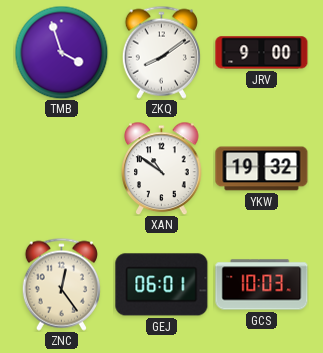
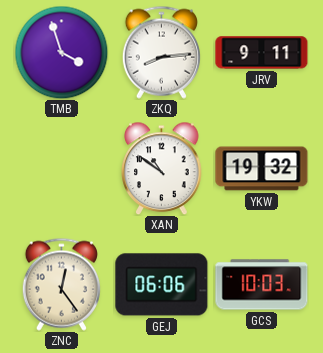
ZKQ: 8:09 -> 8:14
JRV: 9:00 -> 9:11
GEJ: 06:01 -> 06:06
